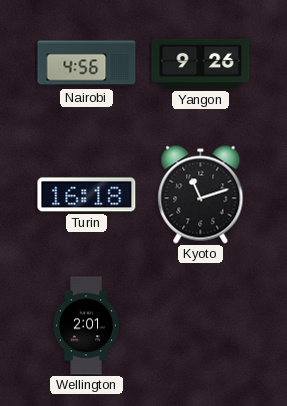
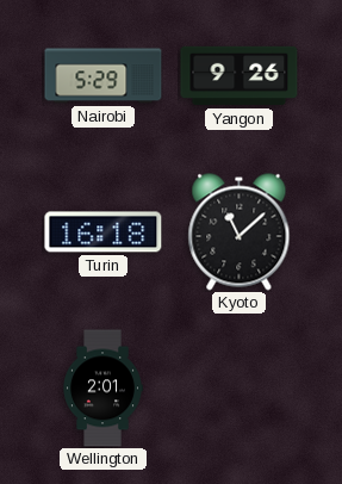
Nairobi: 4:56 -> 5:29
Kyoto: 11:12 -> 11:08
